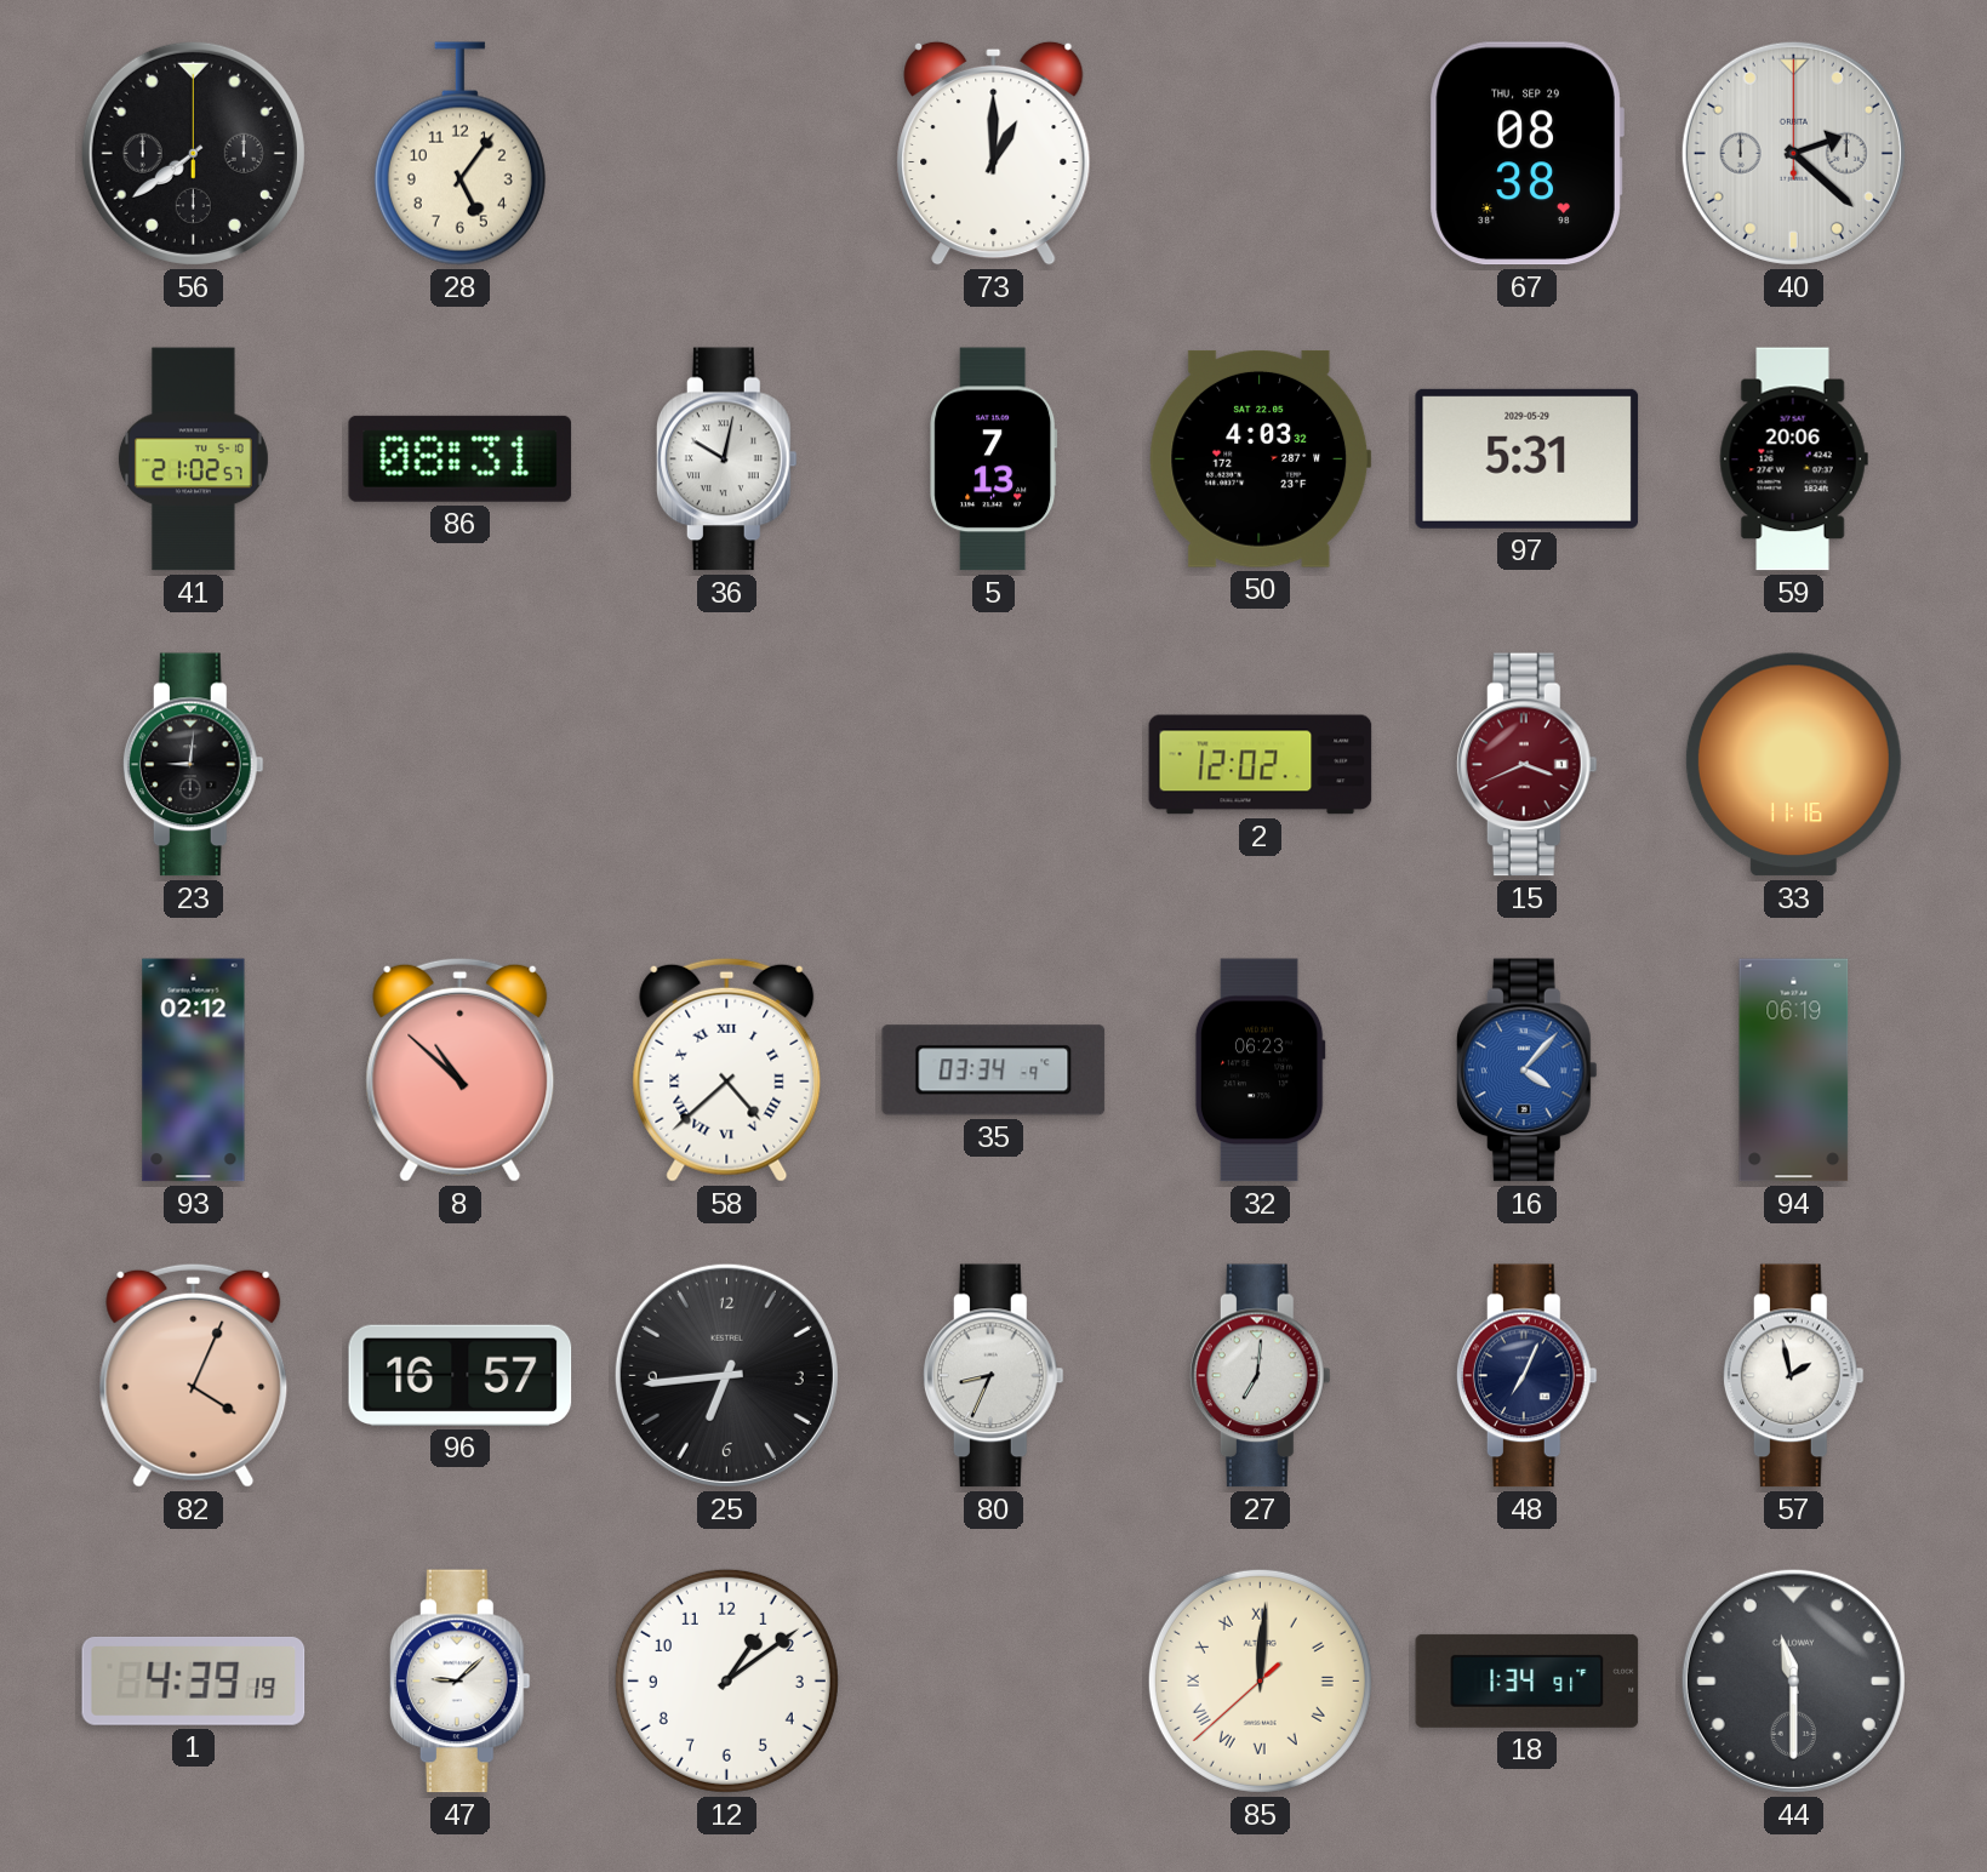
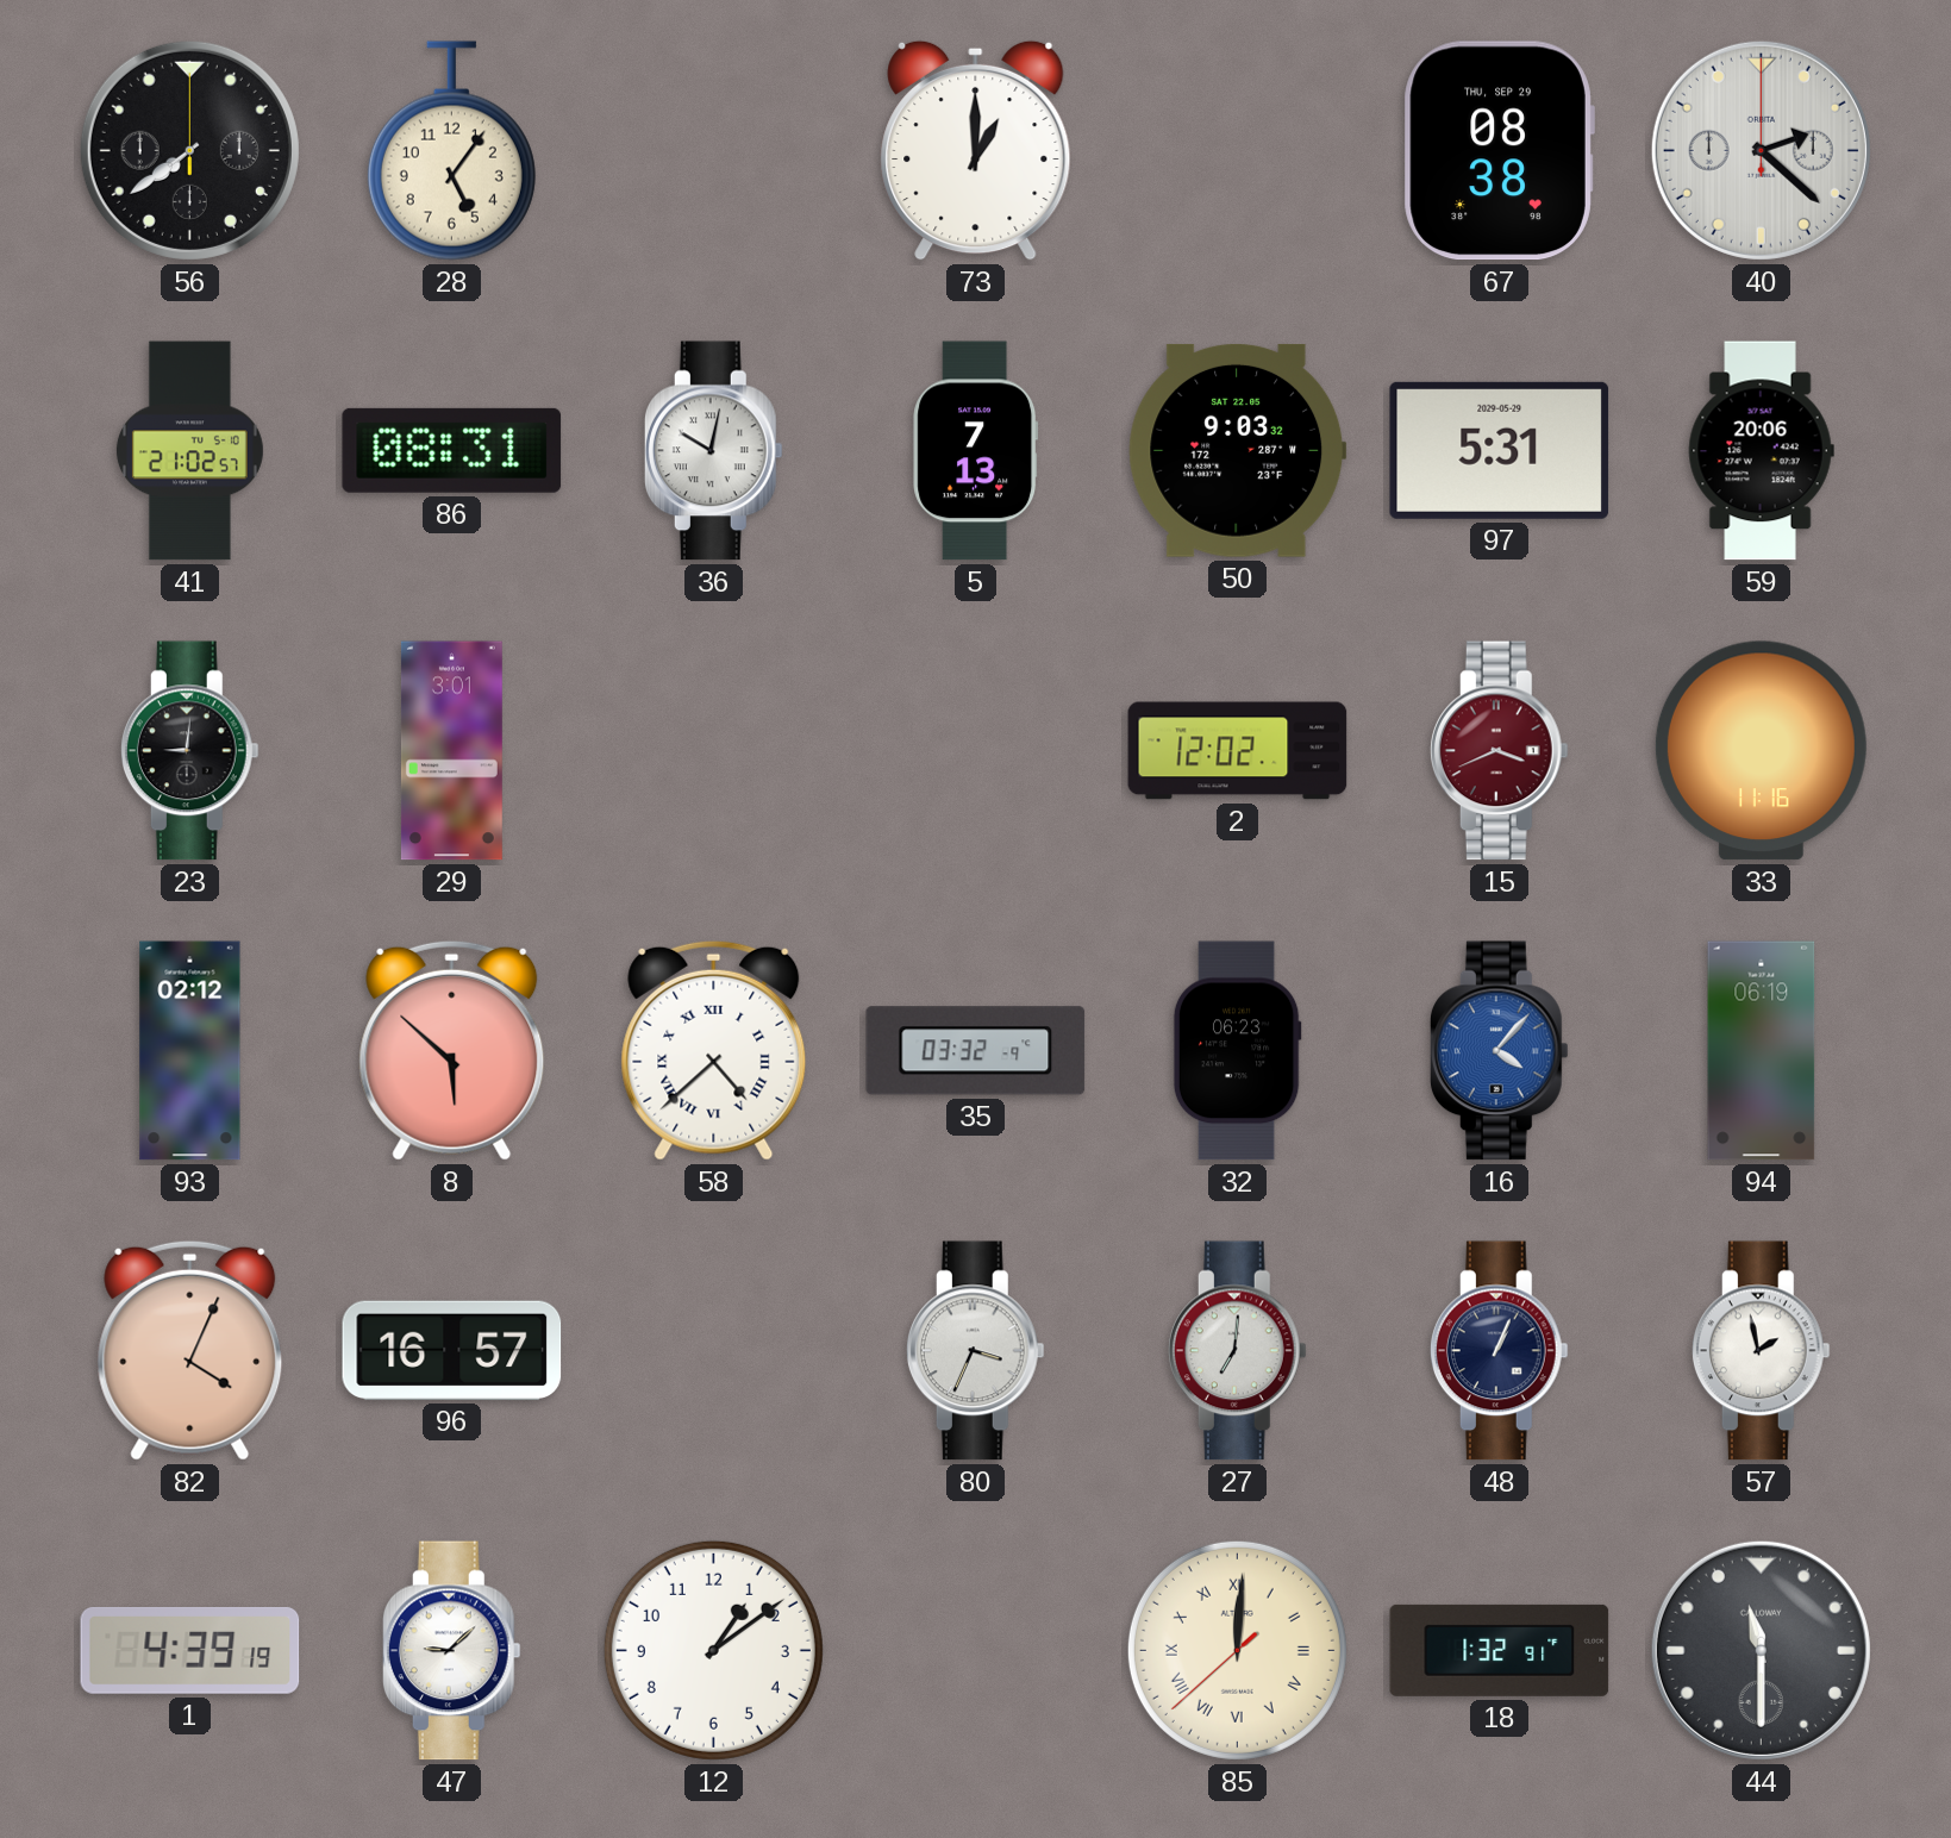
50: 4:03 -> 9:03
29: none -> 3:01
8: 10:52 -> 5:52
35: 03:34 -> 03:32
25: 6:44 -> none
80: 8:34 -> 3:34
48: 7:04 -> 1:04
18: 1:34 -> 1:32
